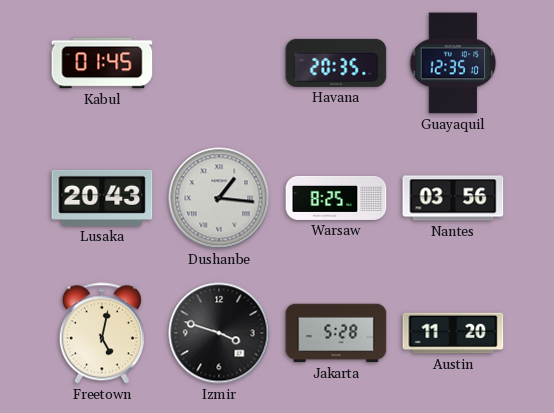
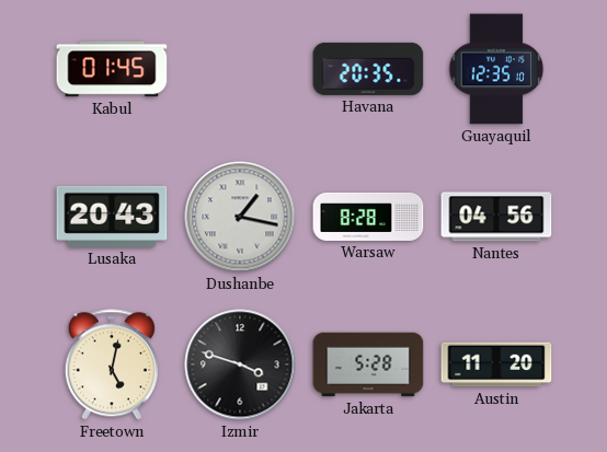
Dushanbe: 1:16 -> 1:17
Warsaw: 8:25 -> 8:28
Nantes: 03:56 -> 04:56
